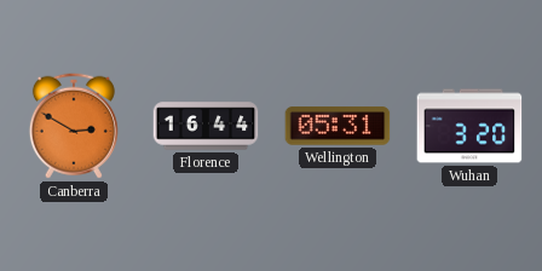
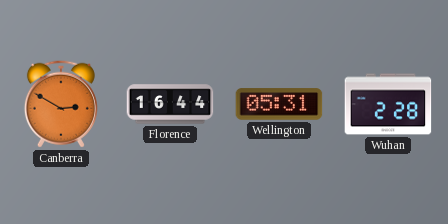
Wuhan: 3:20 -> 2:28
